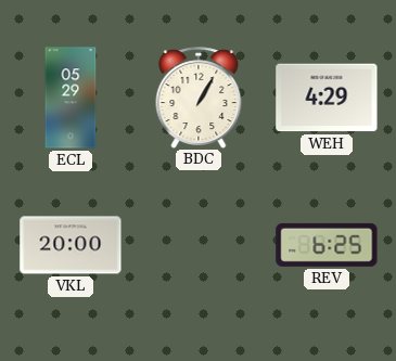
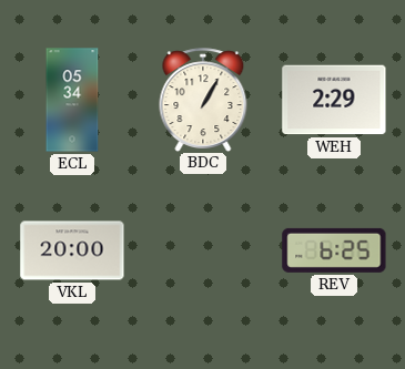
ECL: 05:29 -> 05:34
WEH: 4:29 -> 2:29
